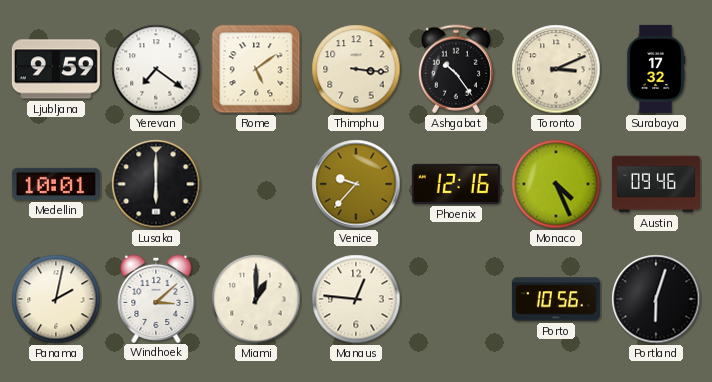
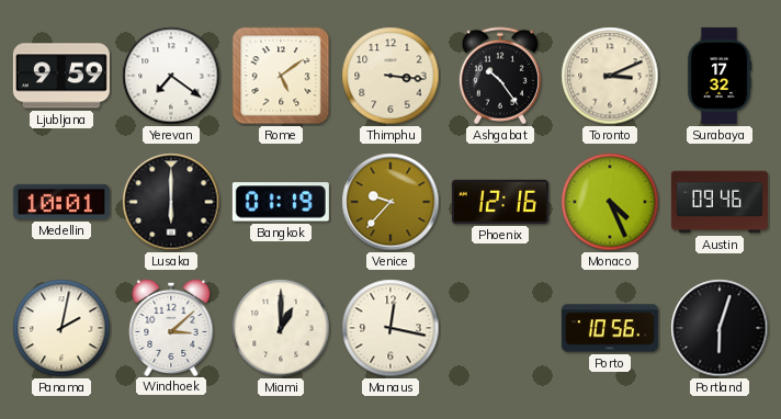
Bangkok: none -> 01:19
Manaus: 12:46 -> 12:17
